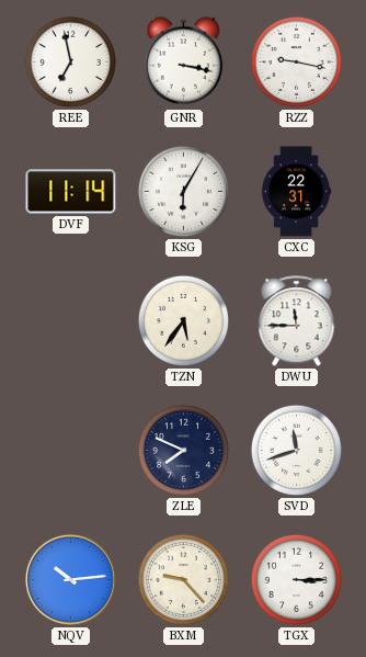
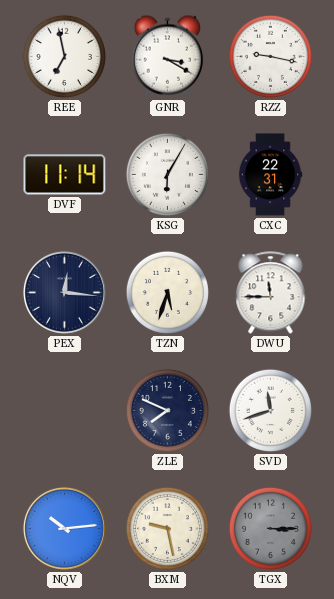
GNR: 3:17 -> 3:20
PEX: none -> 12:16
TZN: 5:36 -> 5:33
BXM: 9:23 -> 9:28
TGX dial: white -> grey
